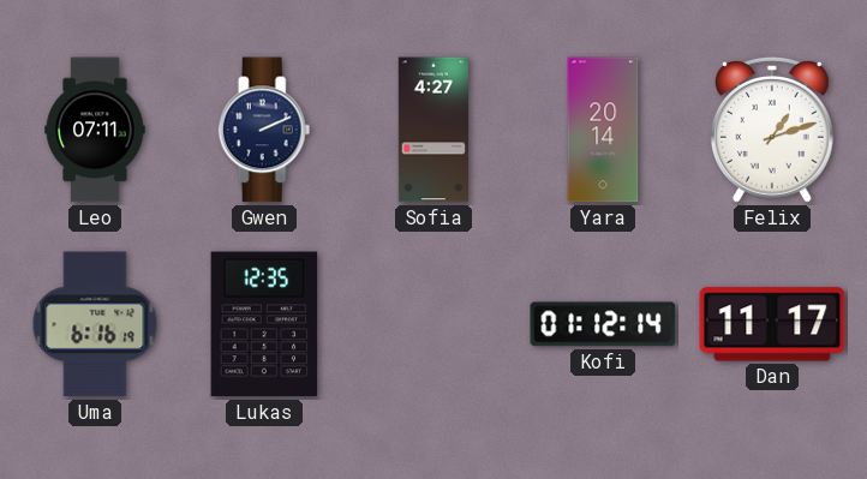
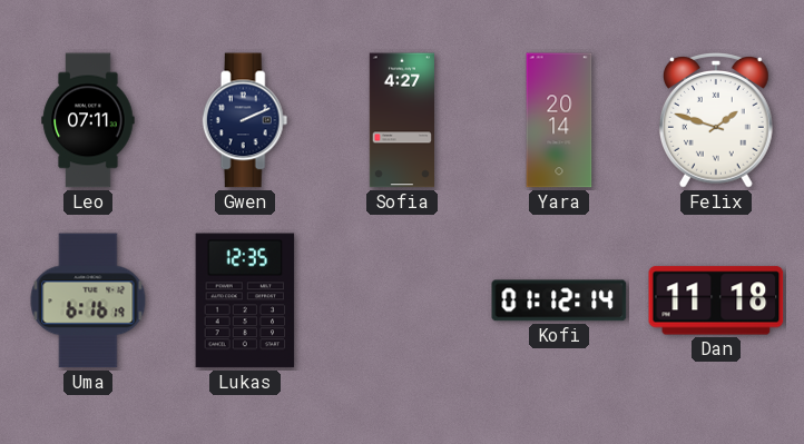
Felix: 1:12 -> 1:48
Dan: 11:17 -> 11:18
